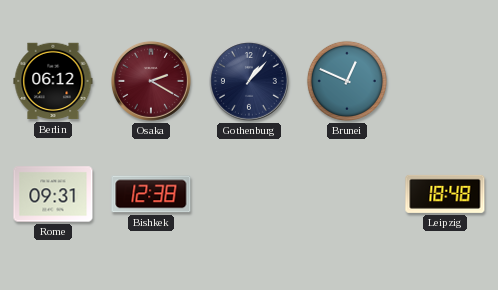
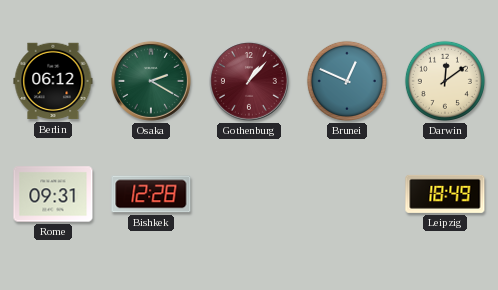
Osaka dial: burgundy -> green
Gothenburg dial: navy -> burgundy
Darwin: none -> 12:09
Bishkek: 12:38 -> 12:28
Leipzig: 18:48 -> 18:49
